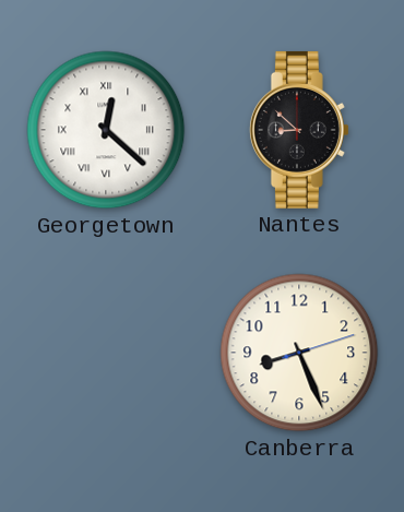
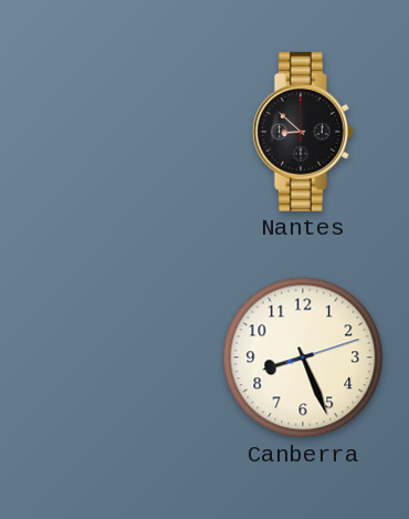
Georgetown: 12:22 -> none
